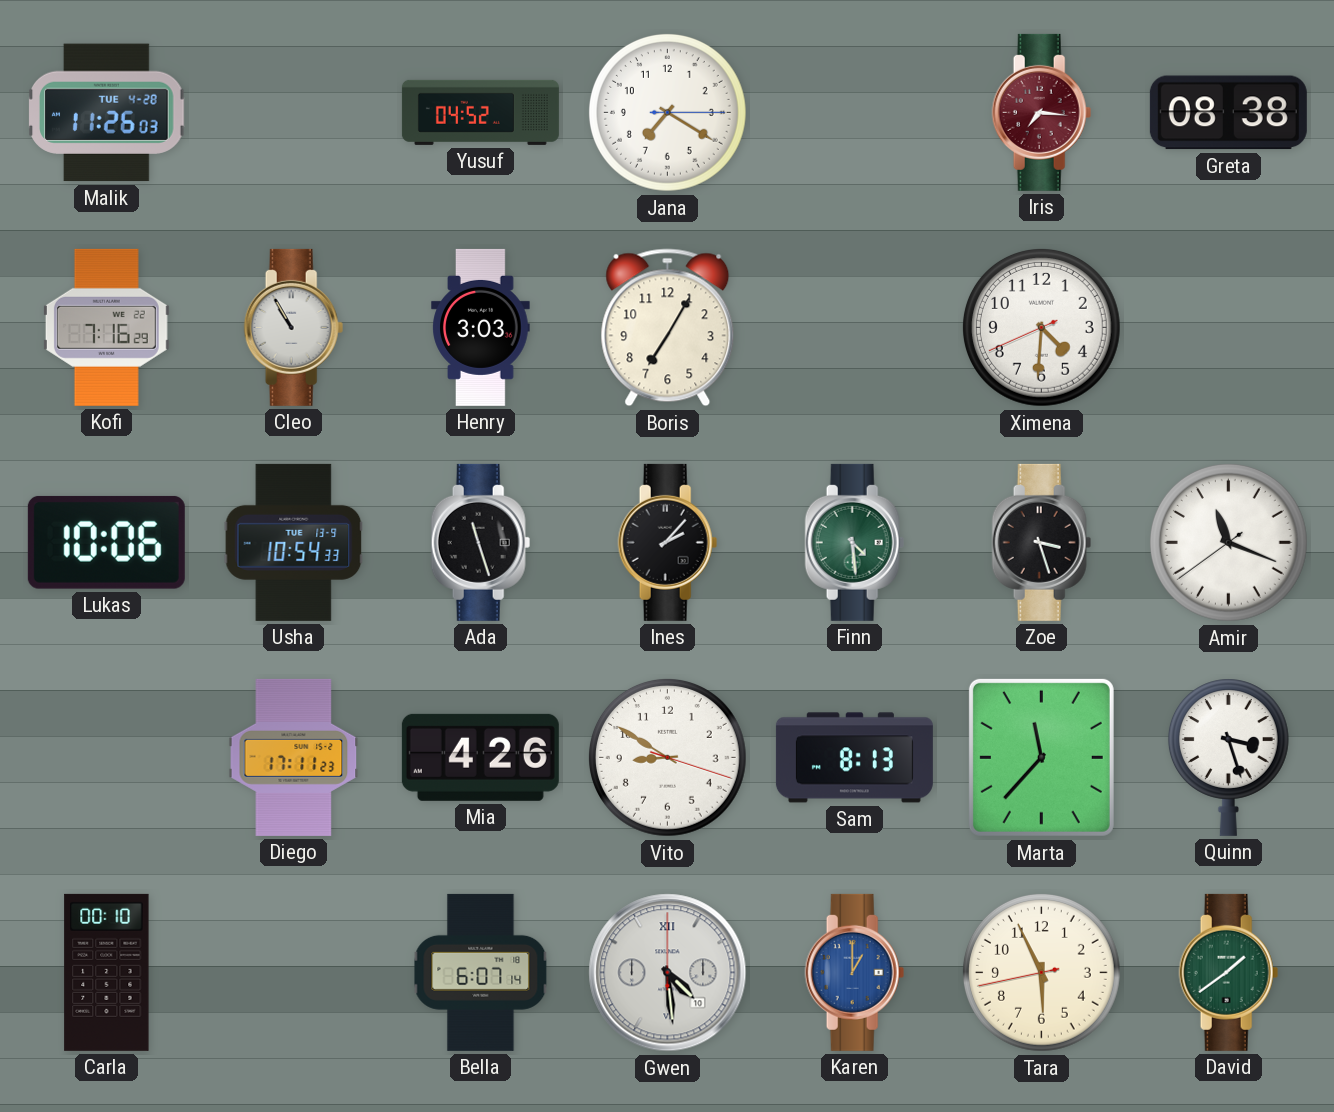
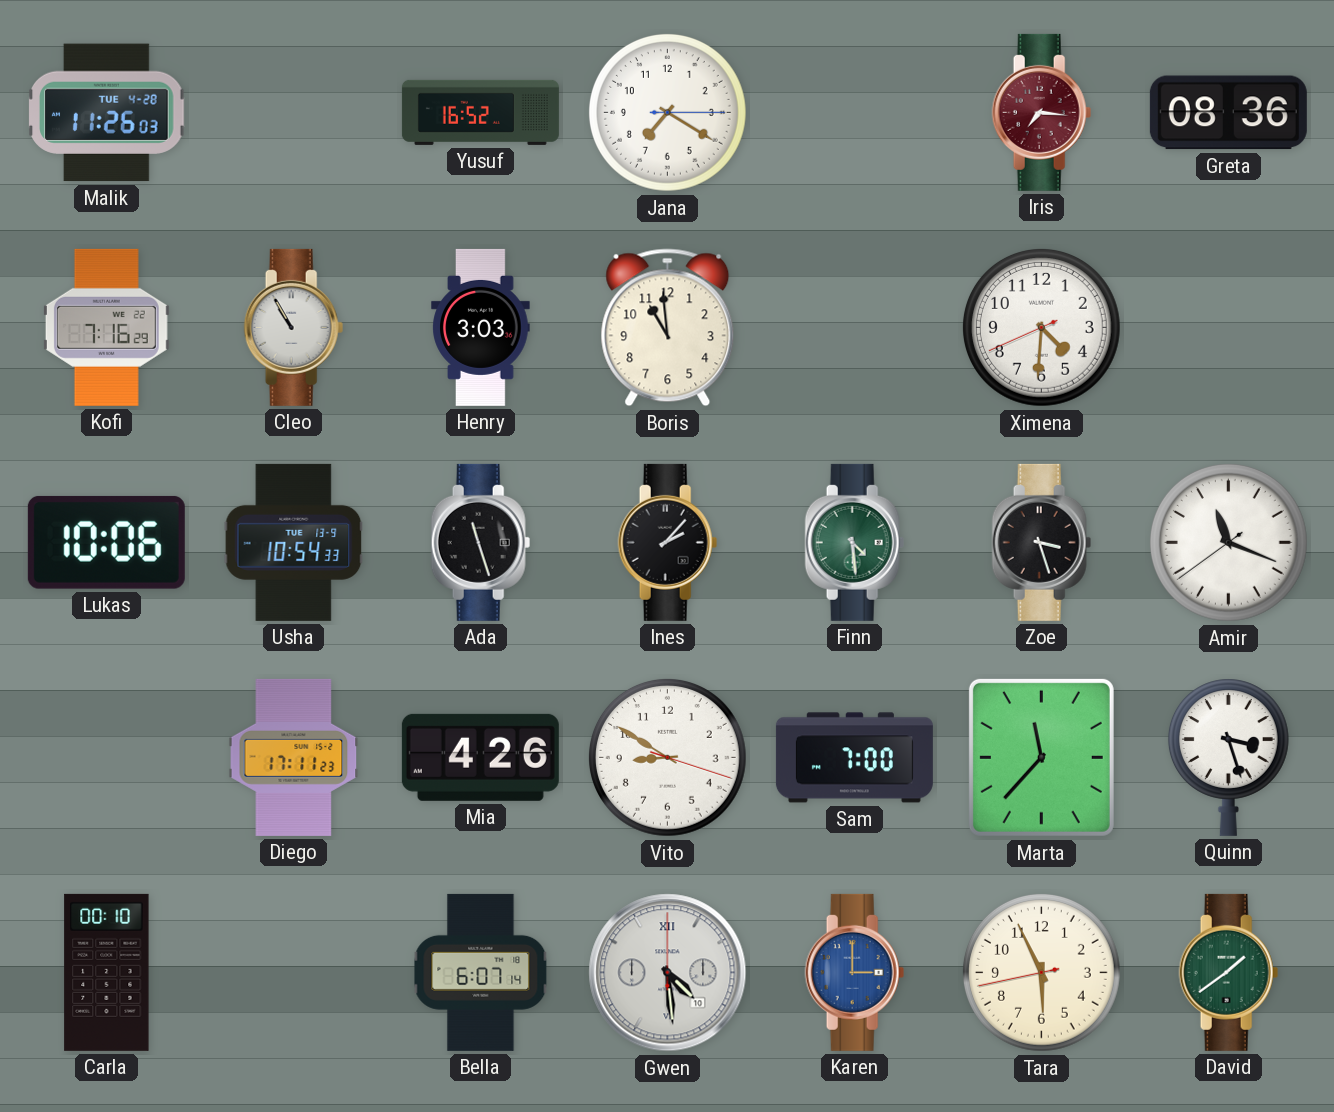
Yusuf: 04:52 -> 16:52
Greta: 08:38 -> 08:36
Boris: 7:05 -> 10:59
Sam: 8:13 -> 7:00
Karen: 1:00 -> 3:00
